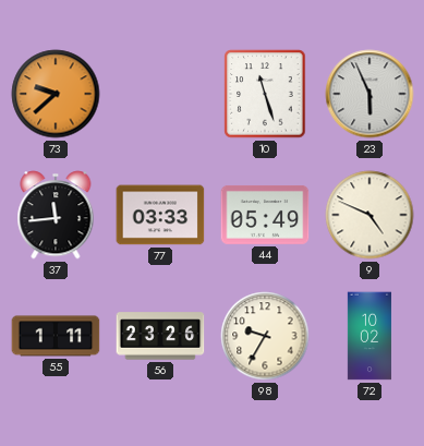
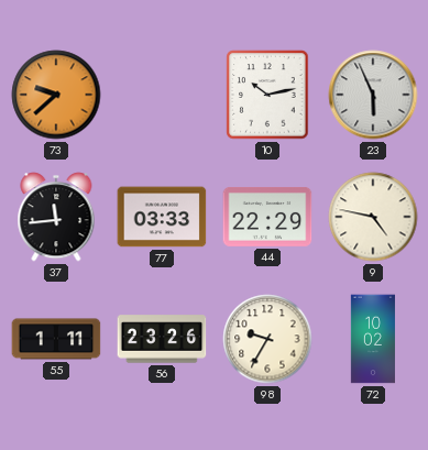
10: 11:27 -> 10:13
44: 05:49 -> 22:29
9: 4:49 -> 4:47
